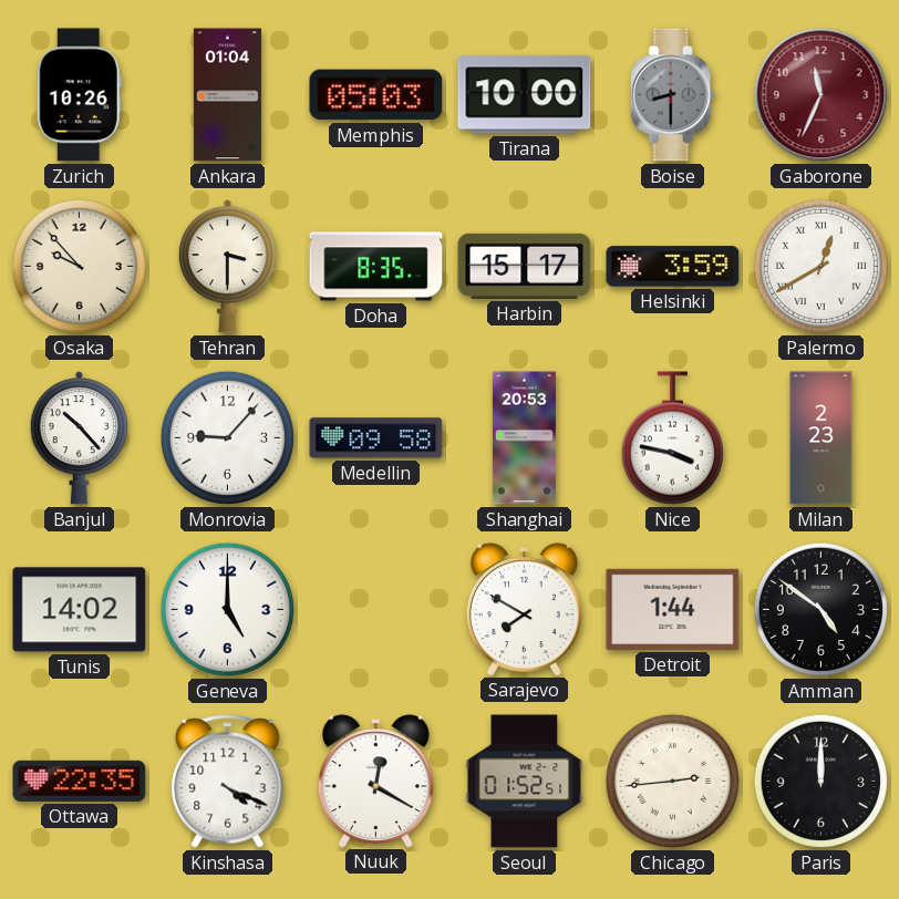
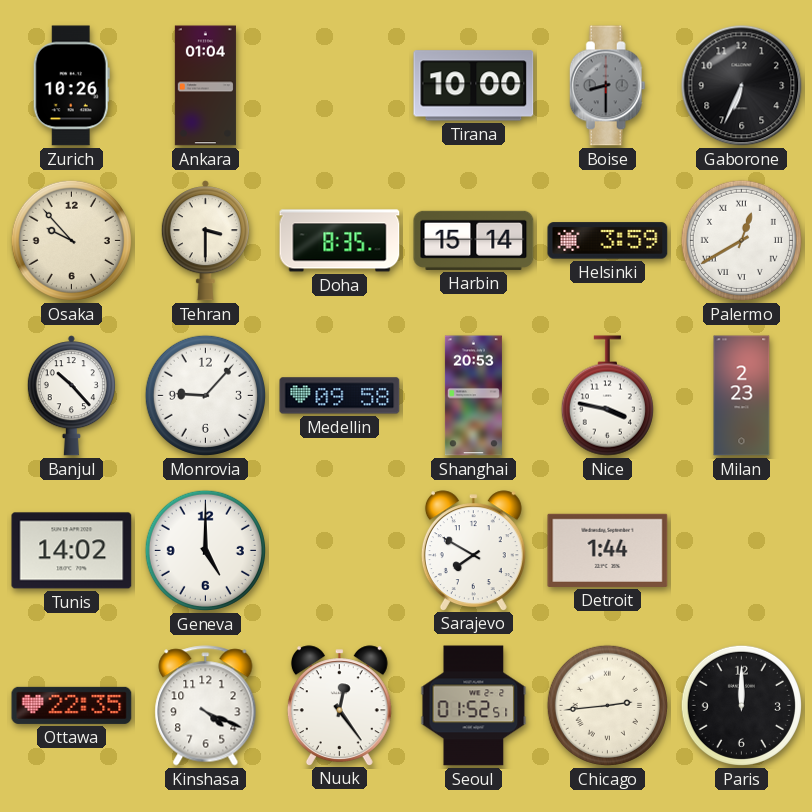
Memphis: 05:03 -> none
Gaborone: 11:34 -> 6:34
Gaborone dial: burgundy -> black
Harbin: 15:17 -> 15:14
Amman: 4:51 -> none
Nuuk: 12:20 -> 12:24
